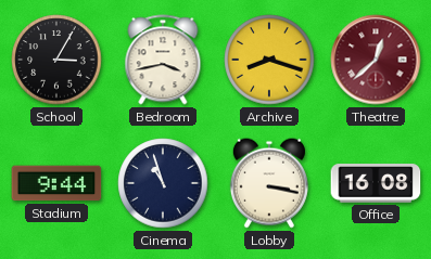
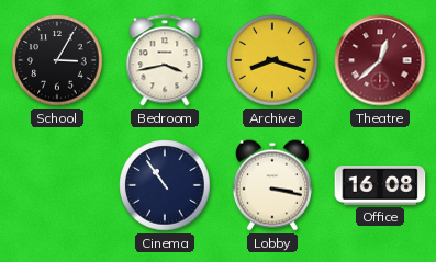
Stadium: 9:44 -> none
Cinema: 10:57 -> 10:54
